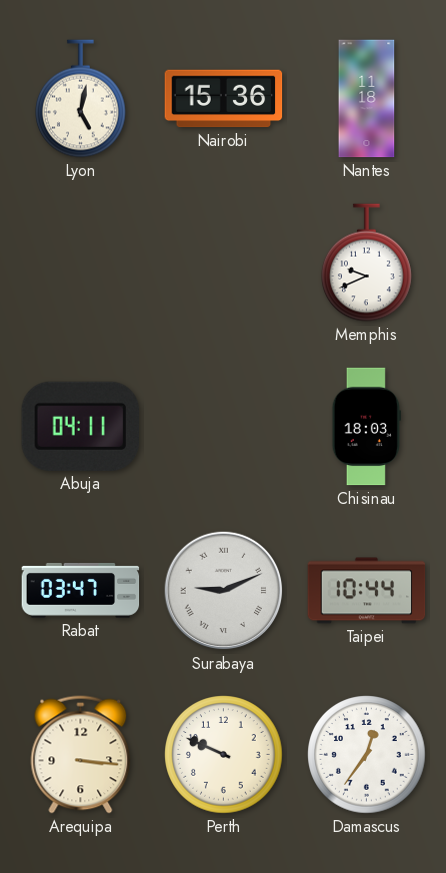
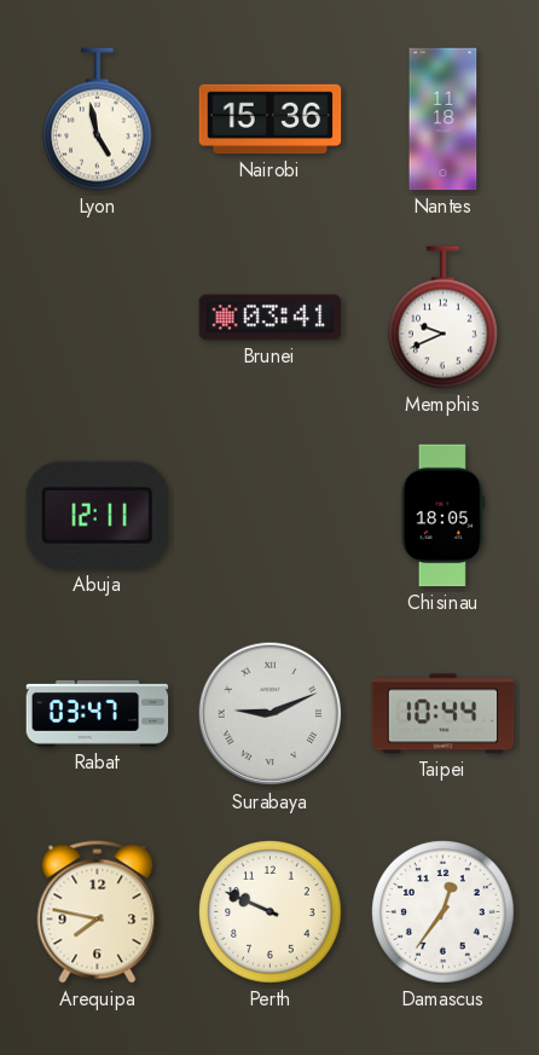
Lyon: 5:02 -> 4:58
Brunei: none -> 03:41
Abuja: 04:11 -> 12:11
Chisinau: 18:03 -> 18:05
Arequipa: 3:16 -> 7:47
